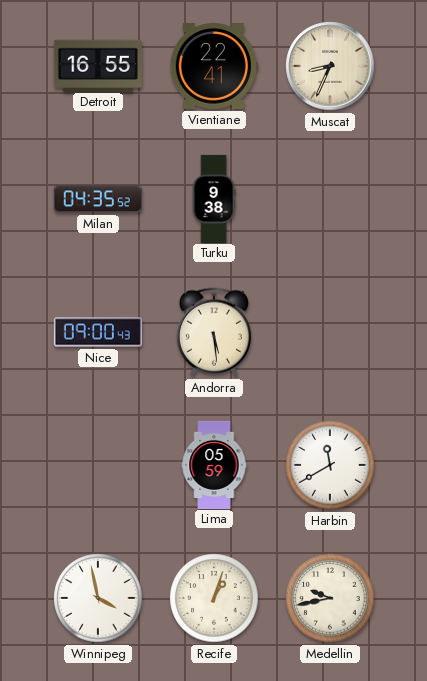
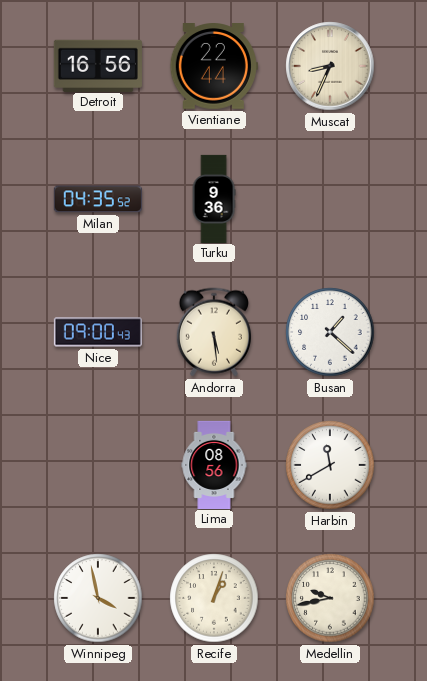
Detroit: 16:55 -> 16:56
Vientiane: 22:41 -> 22:44
Turku: 9:38 -> 9:36
Busan: none -> 1:22
Lima: 05:59 -> 08:56
